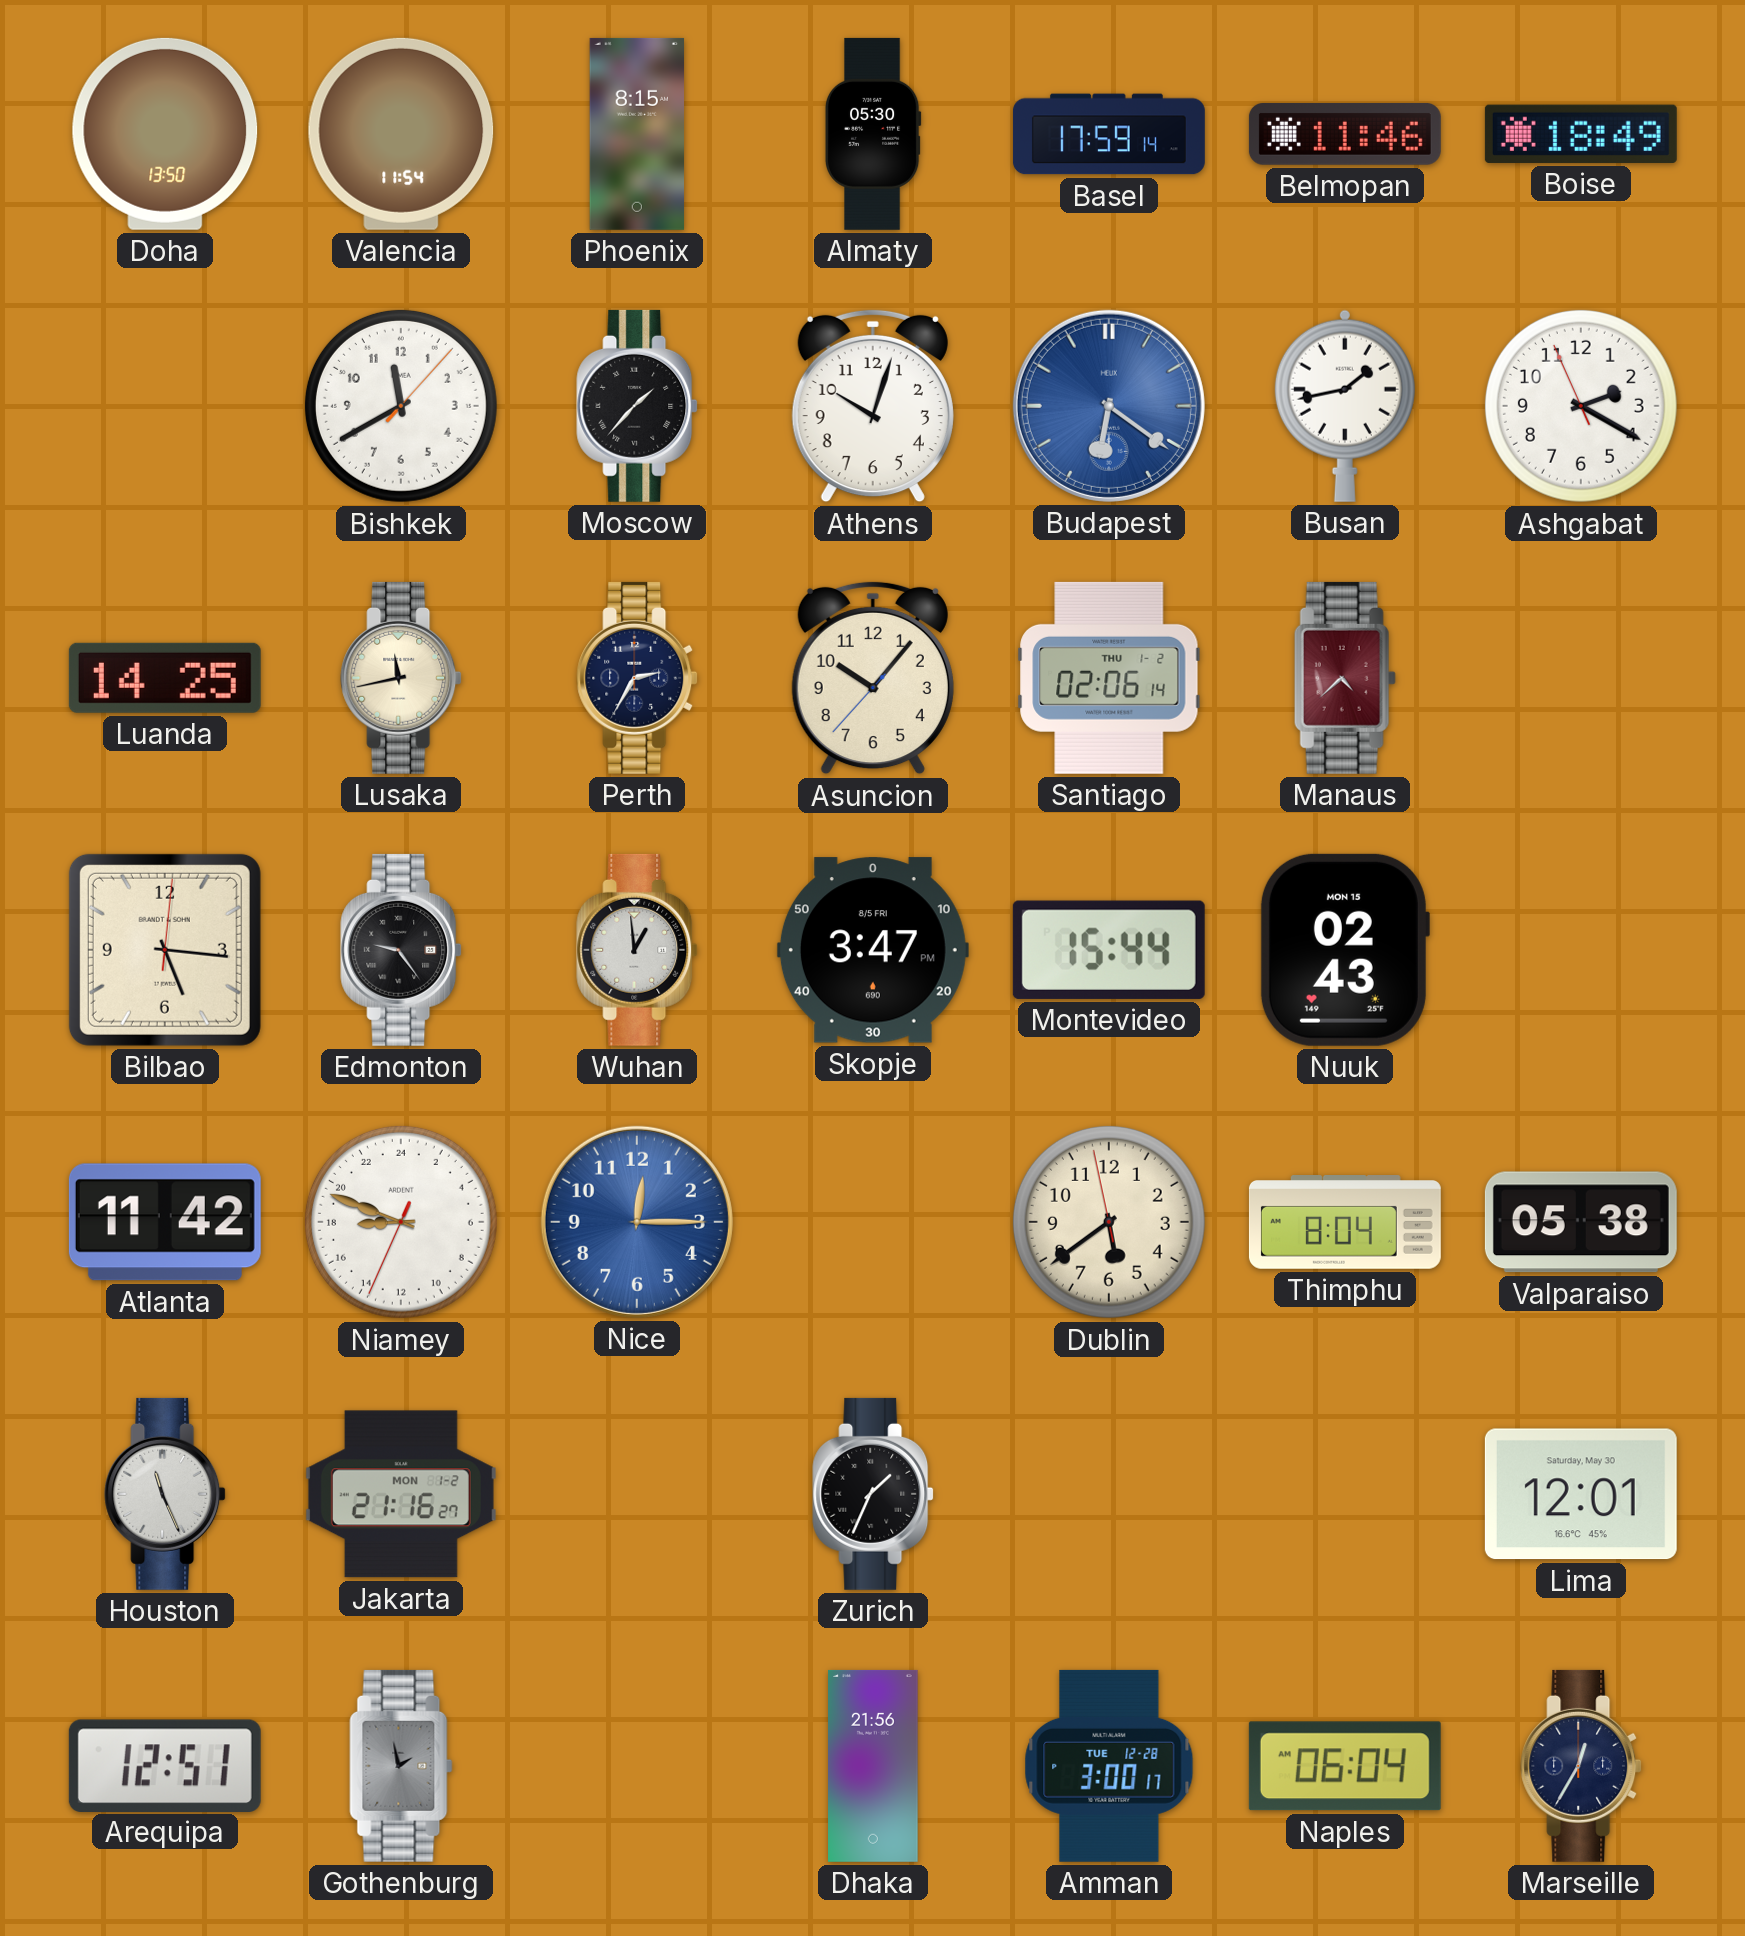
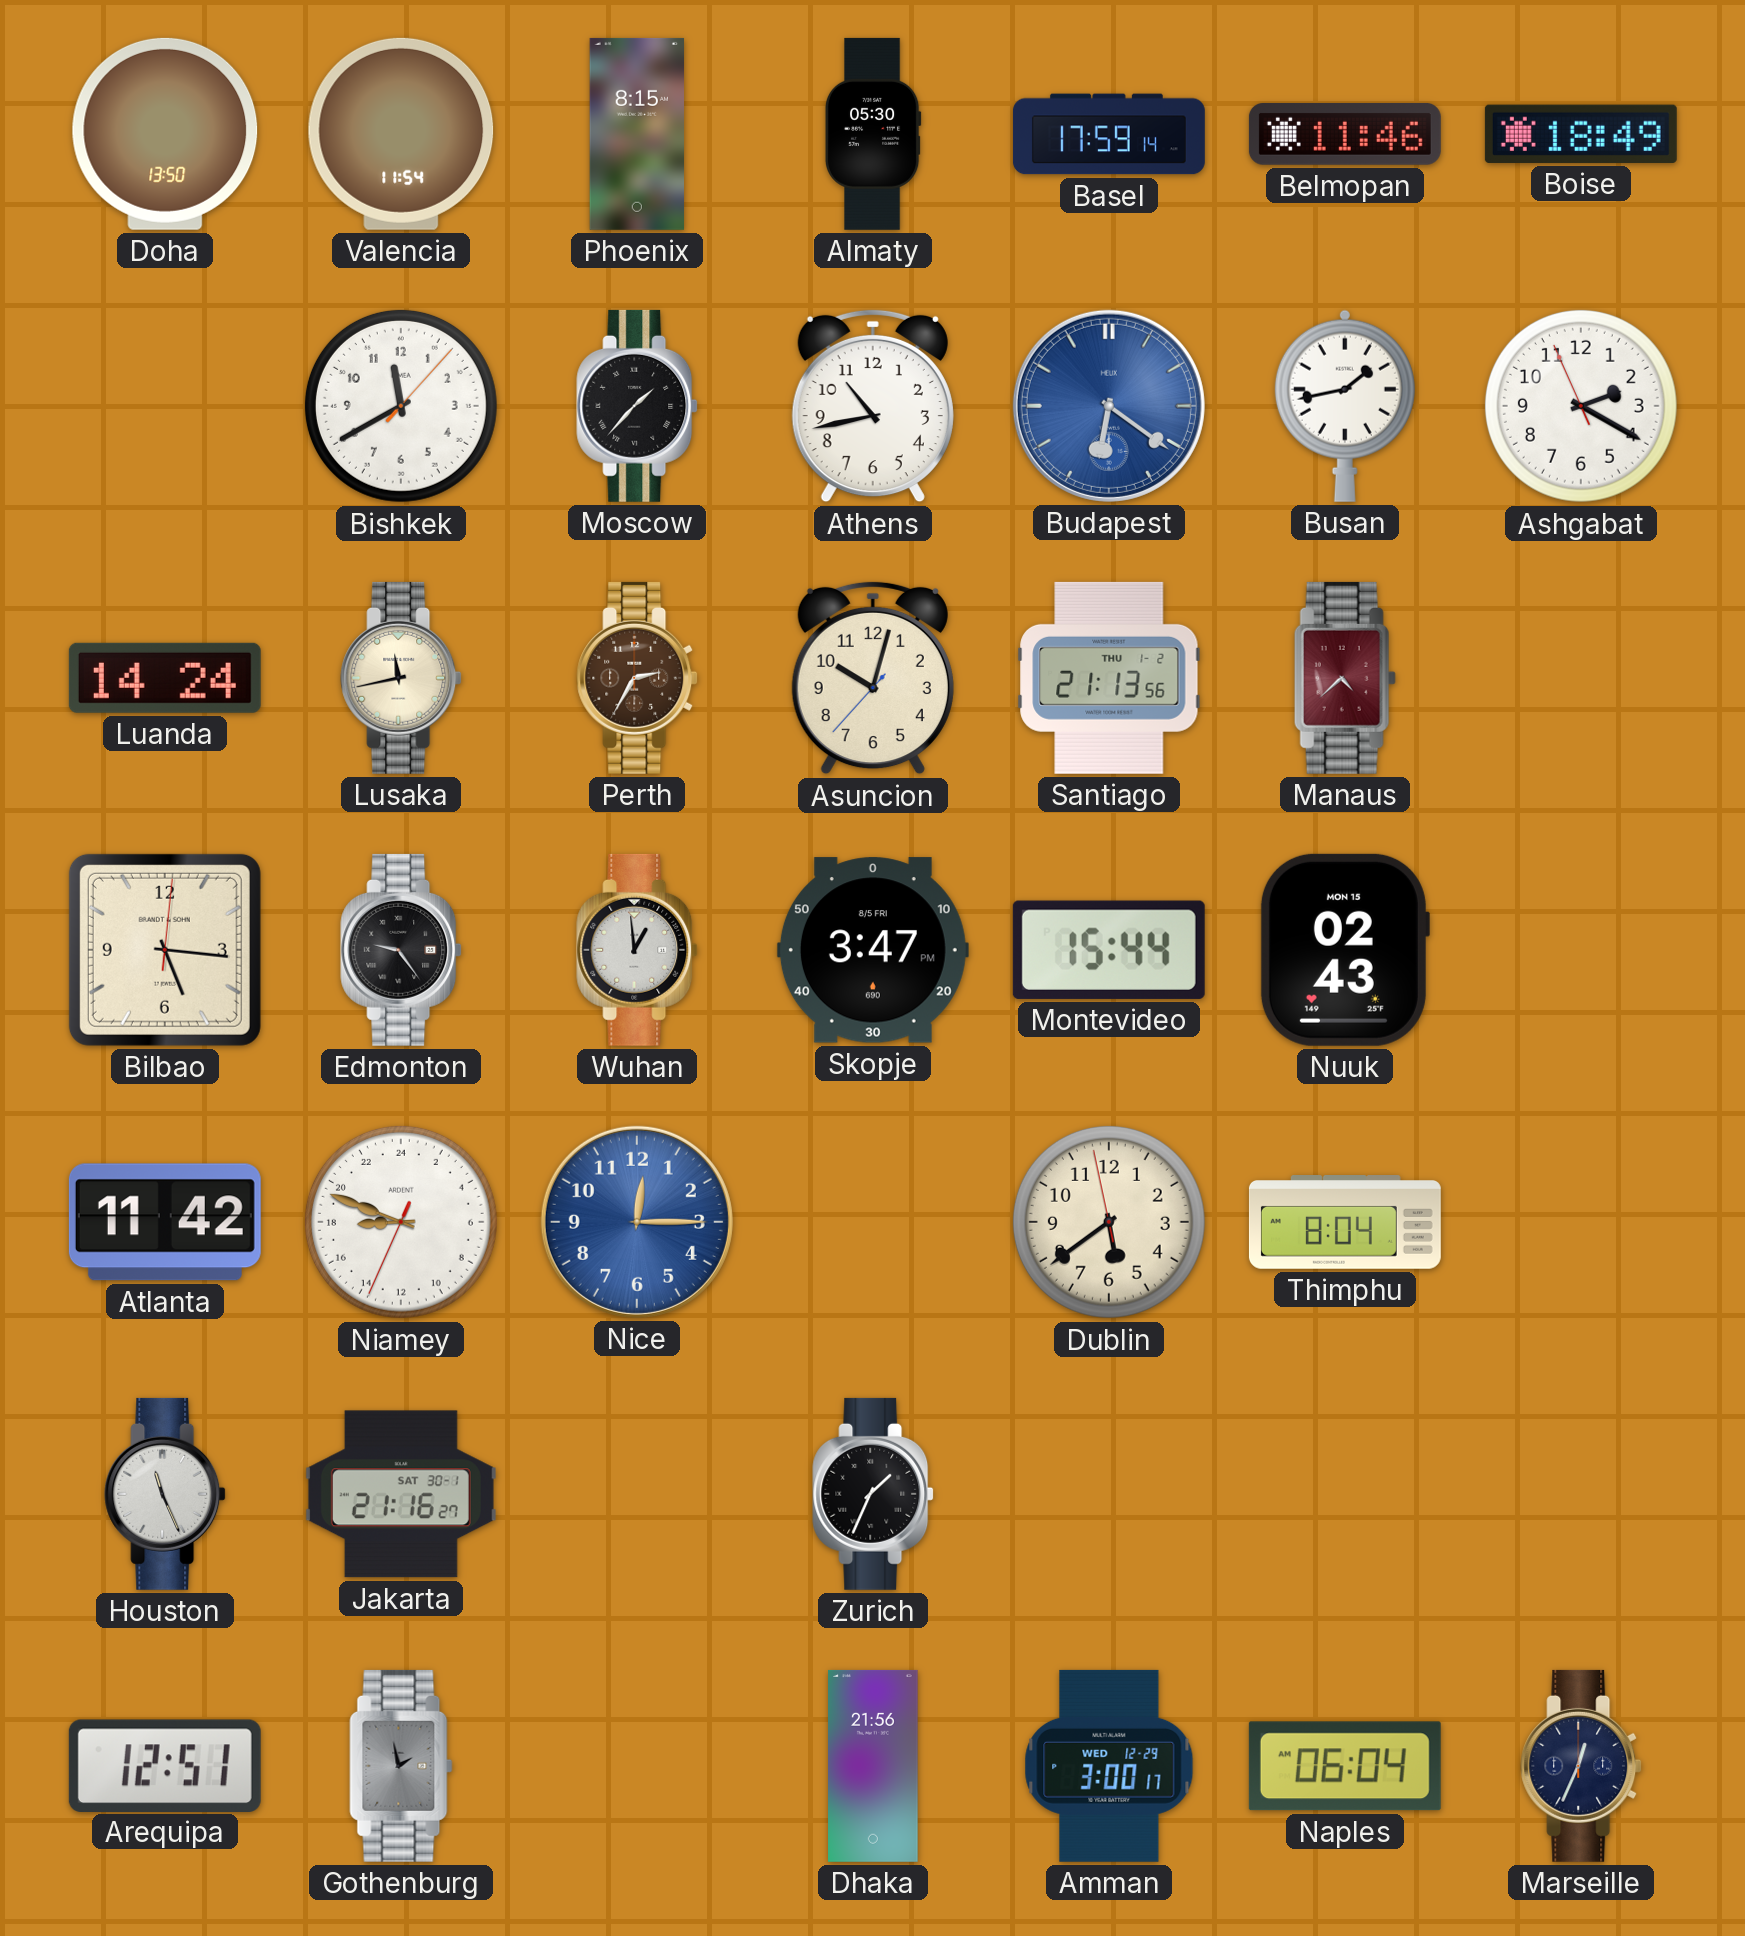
Athens: 10:03 -> 10:43
Luanda: 14:25 -> 14:24
Perth dial: navy -> brown
Asuncion: 10:06 -> 10:02
Santiago: 02:06 -> 21:13
Valparaiso: 05:38 -> none
Jakarta date: MON 1-2 -> SAT 30-1
Lima: 12:01 -> none
Amman date: TUE 12-28 -> WED 12-29
Marseille: 12:35 -> 12:34
